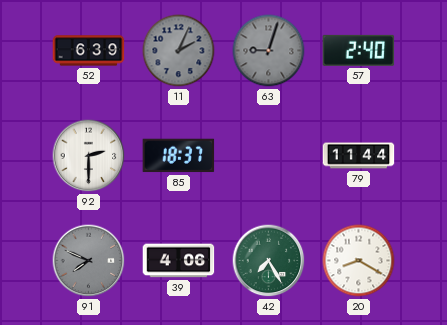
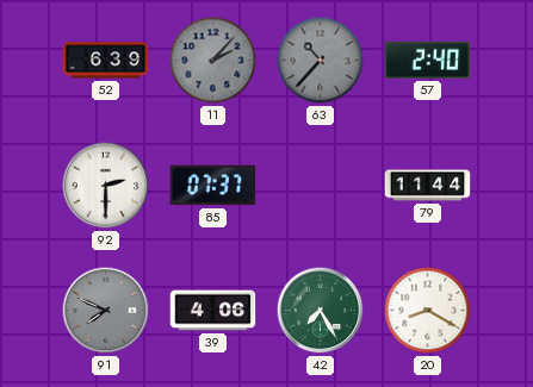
11: 2:04 -> 2:07
63: 9:03 -> 10:37
85: 18:37 -> 07:37
